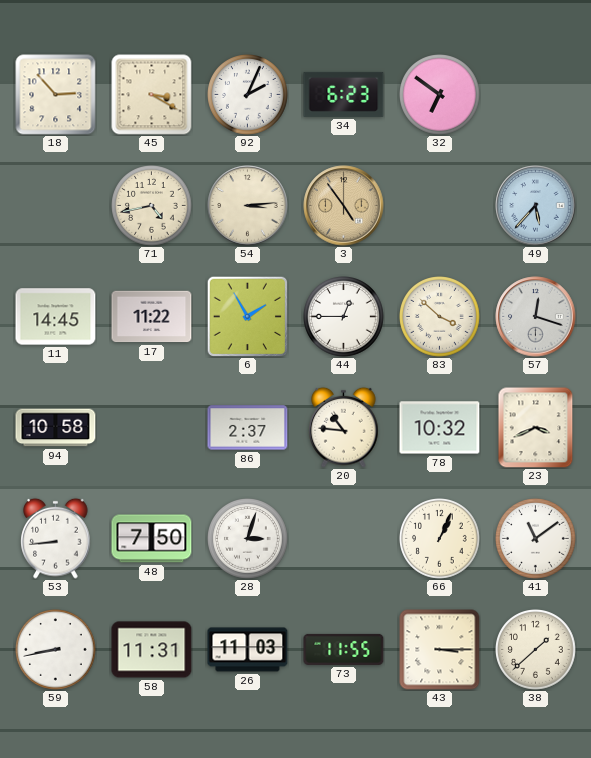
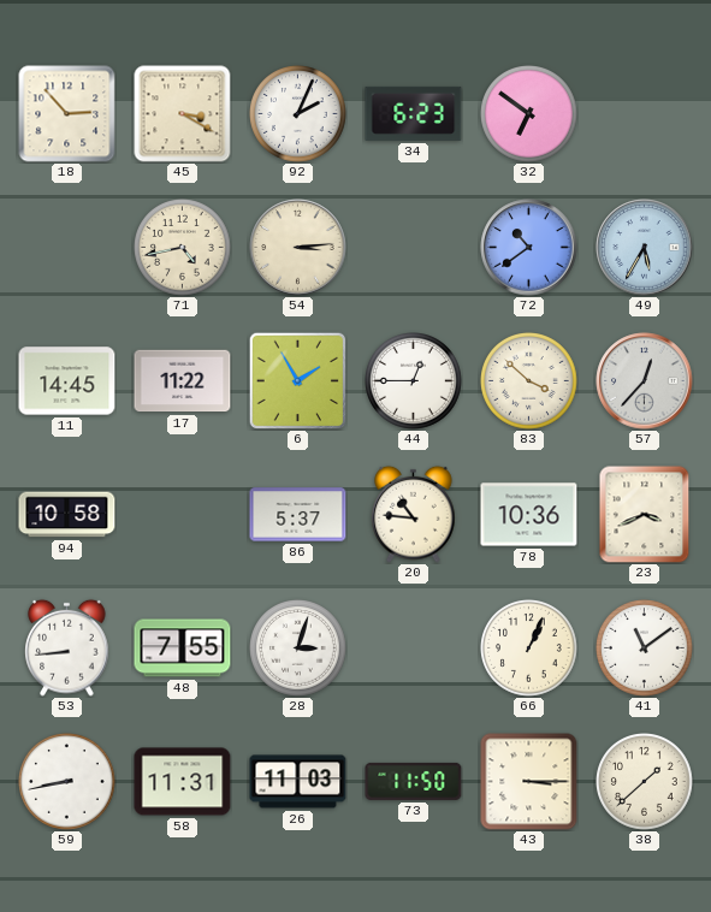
3: 4:54 -> none
72: none -> 10:39
49: 5:37 -> 5:35
57: 12:18 -> 12:37
86: 2:37 -> 5:37
78: 10:32 -> 10:36
48: 7:50 -> 7:55
73: 11:55 -> 11:50
